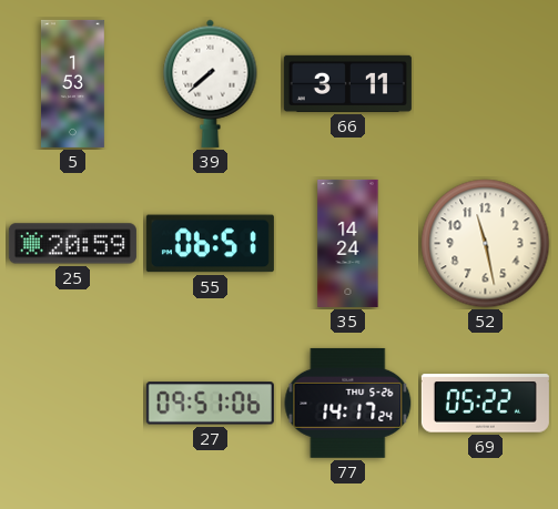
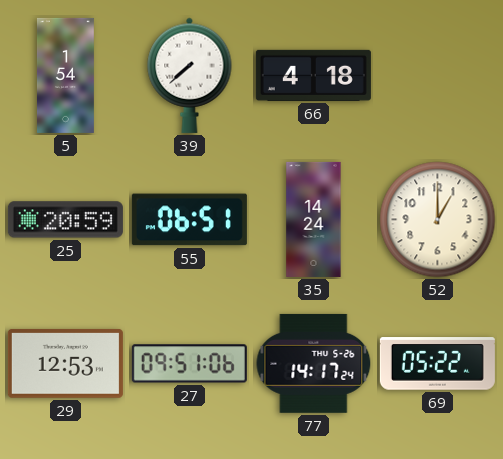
5: 1:53 -> 1:54
66: 3:11 -> 4:18
52: 11:28 -> 1:00
29: none -> 12:53
